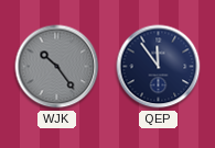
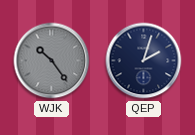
QEP: 11:54 -> 2:03
